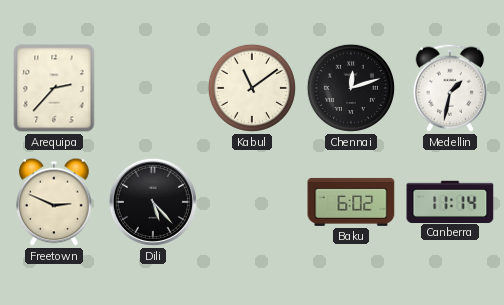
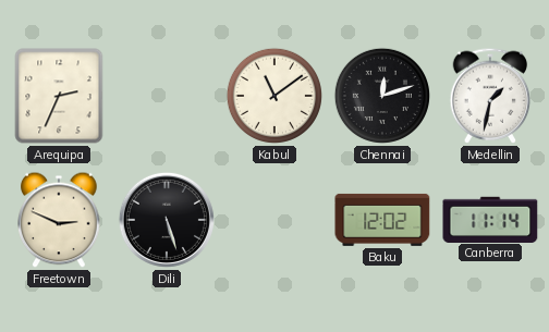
Arequipa: 2:37 -> 2:34
Dili: 5:23 -> 5:27
Baku: 6:02 -> 12:02
